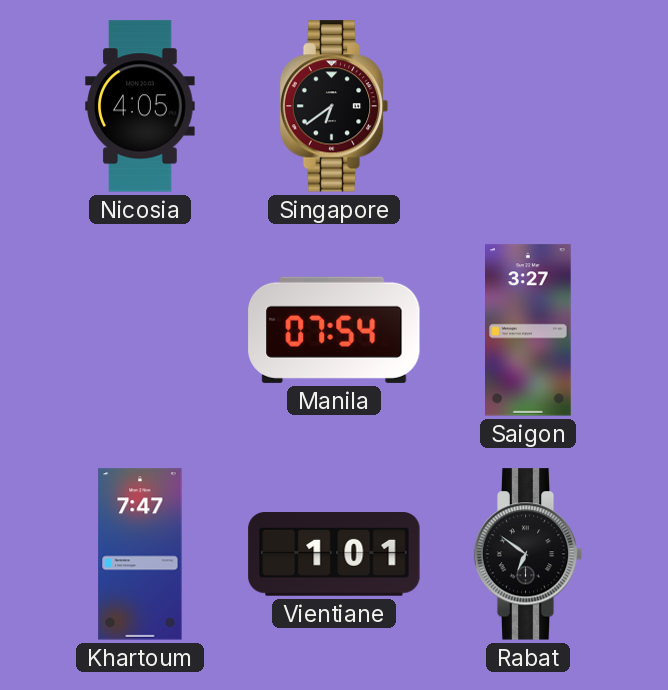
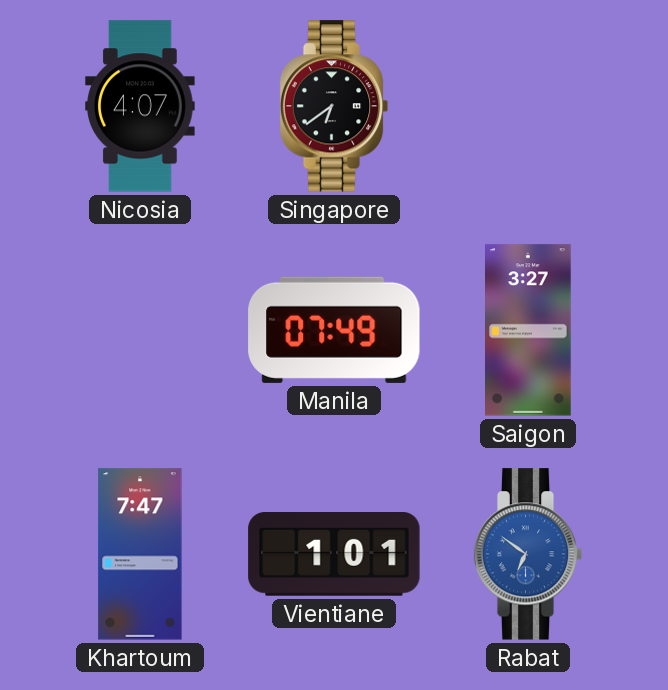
Nicosia: 4:05 -> 4:07
Manila: 07:54 -> 07:49
Rabat dial: black -> blue
